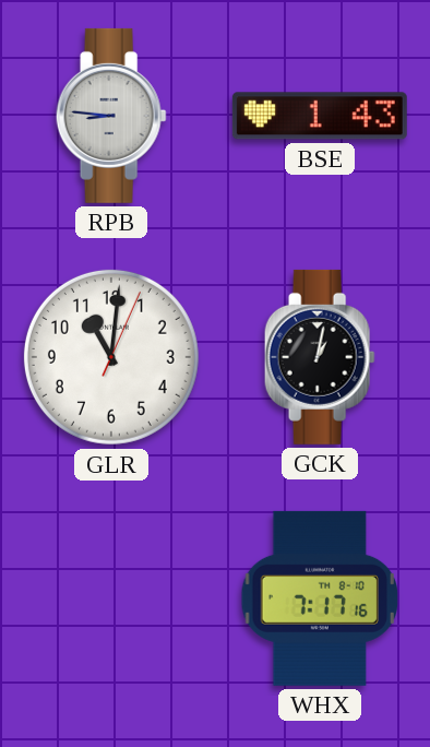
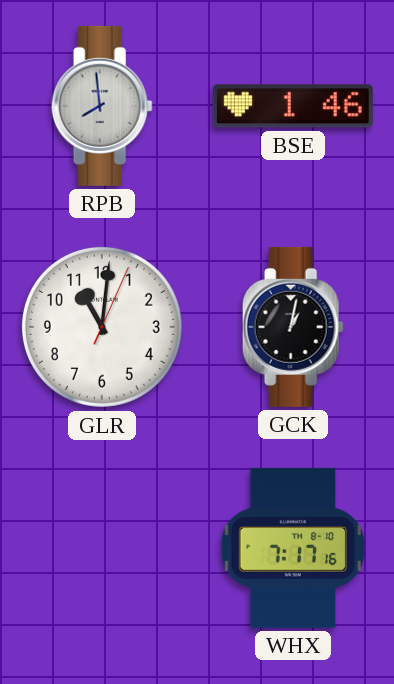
RPB: 8:46 -> 7:59
BSE: 1:43 -> 1:46
